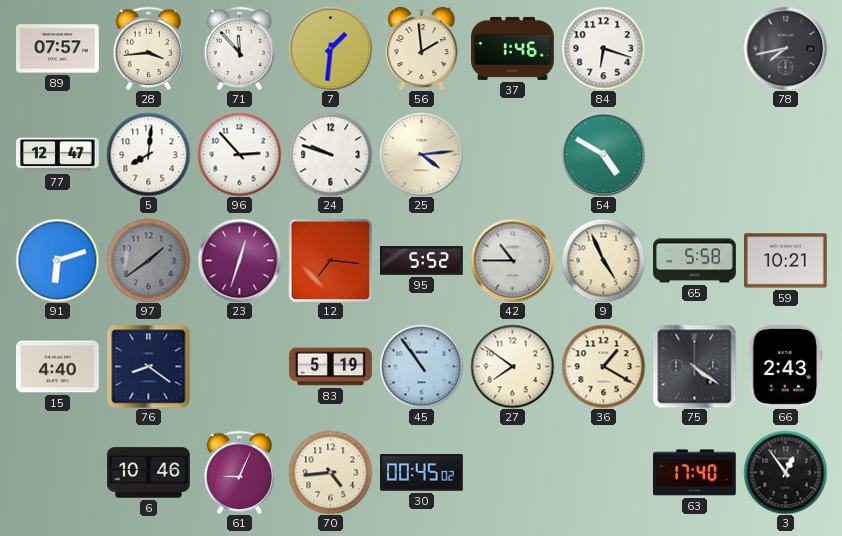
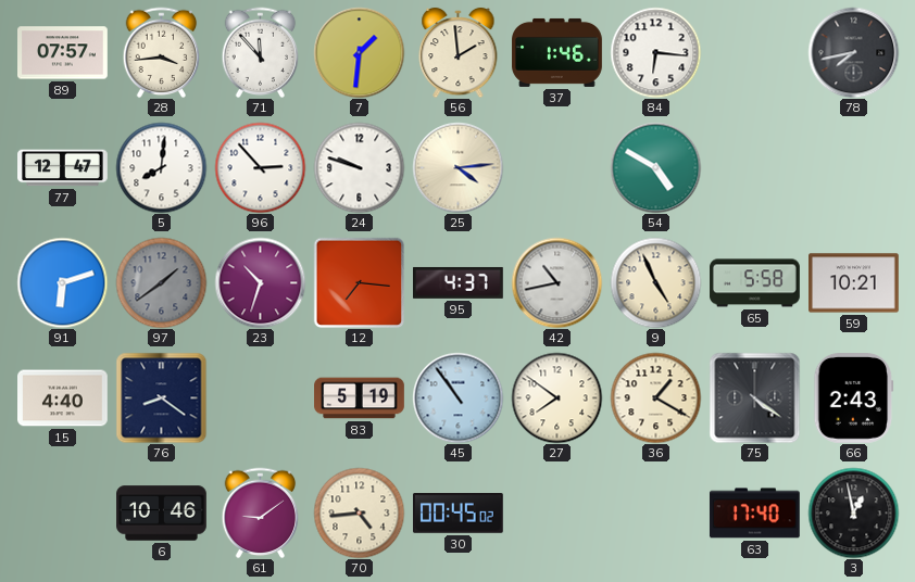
84: 6:18 -> 6:16
23: 12:33 -> 10:33
95: 5:52 -> 4:37
42: 10:45 -> 10:43
61: 9:04 -> 9:09
3: 12:54 -> 12:58
